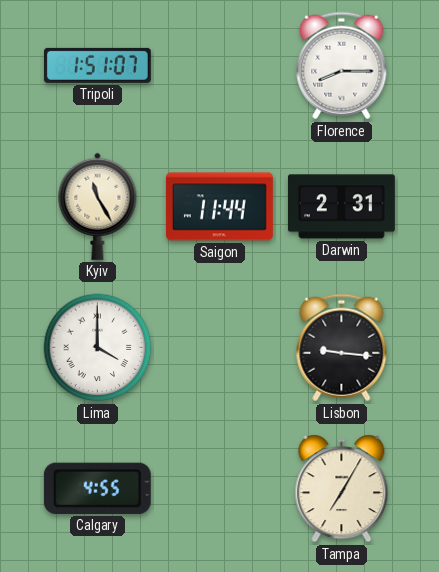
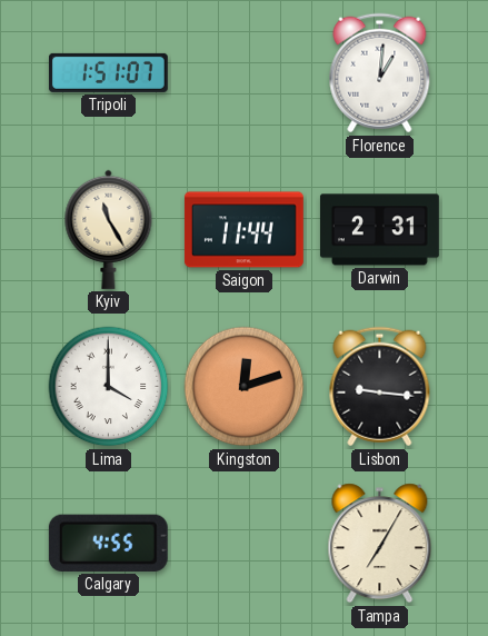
Florence: 8:15 -> 1:01
Kingston: none -> 12:12
